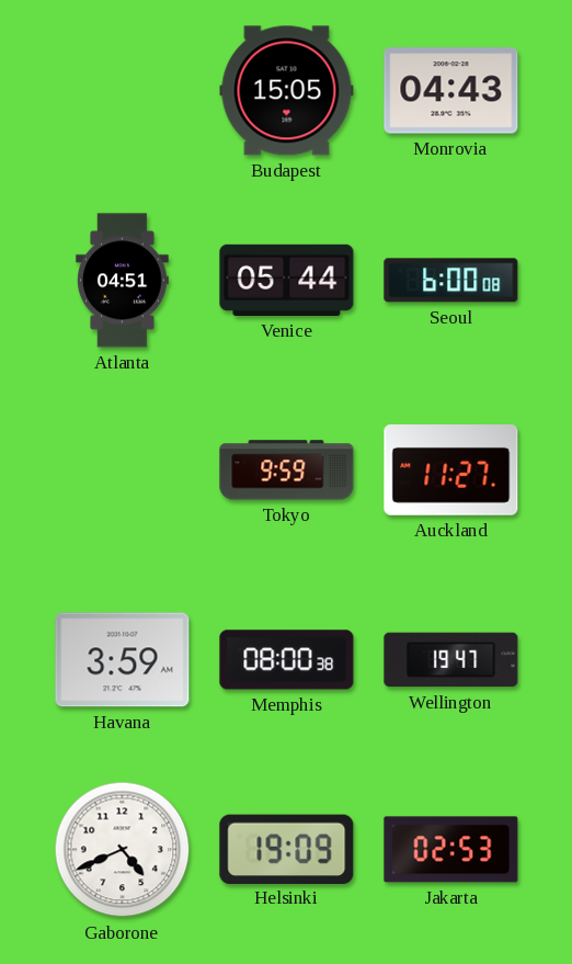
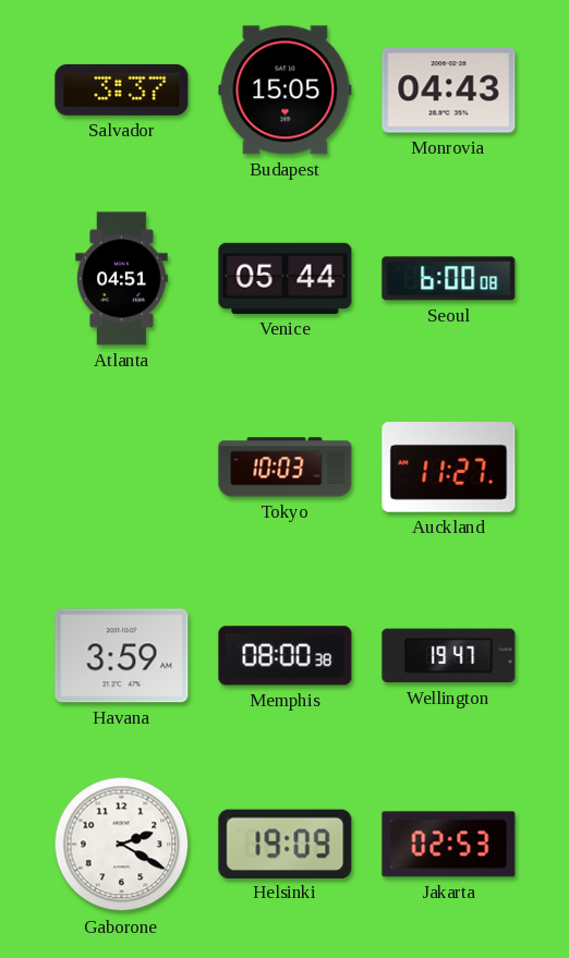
Salvador: none -> 3:37
Tokyo: 9:59 -> 10:03
Gaborone: 4:41 -> 2:20
